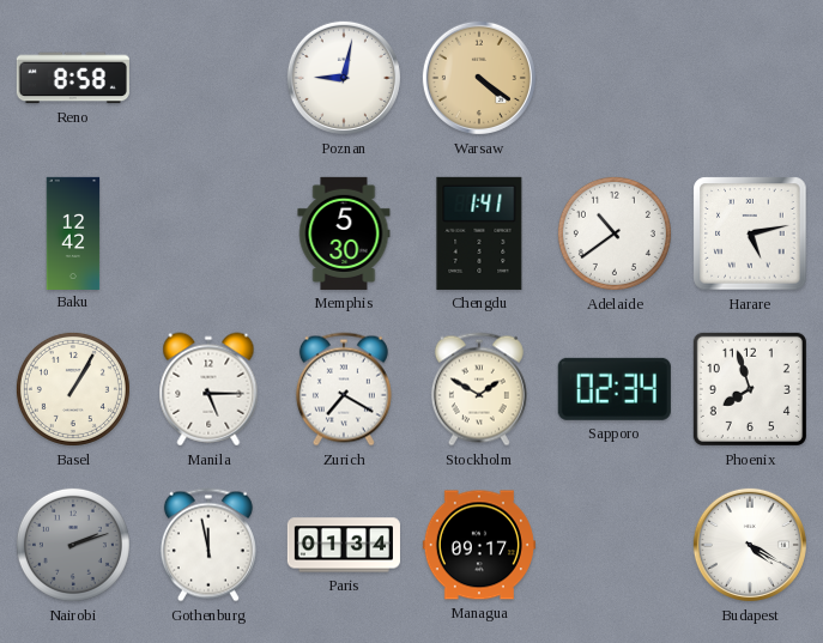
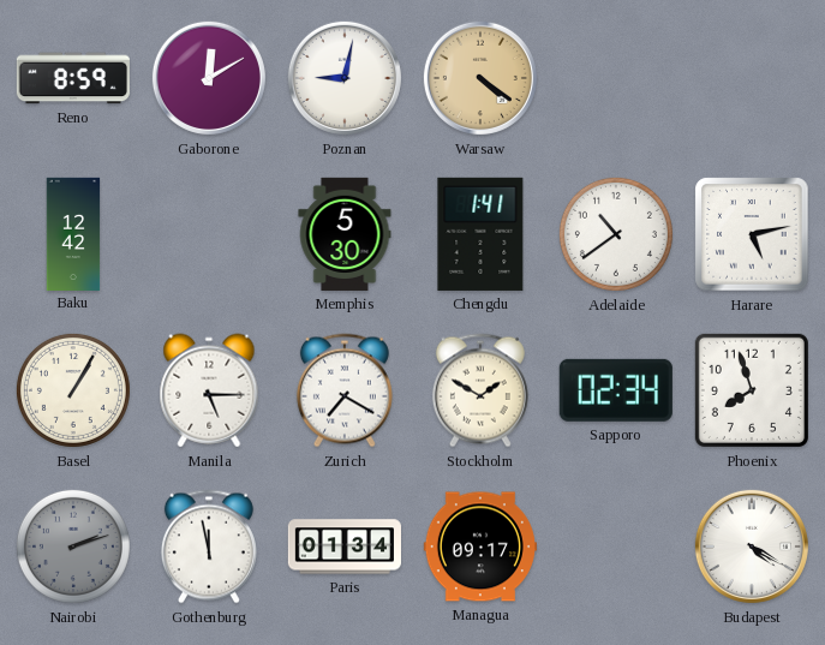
Reno: 8:58 -> 8:59
Gaborone: none -> 12:10
